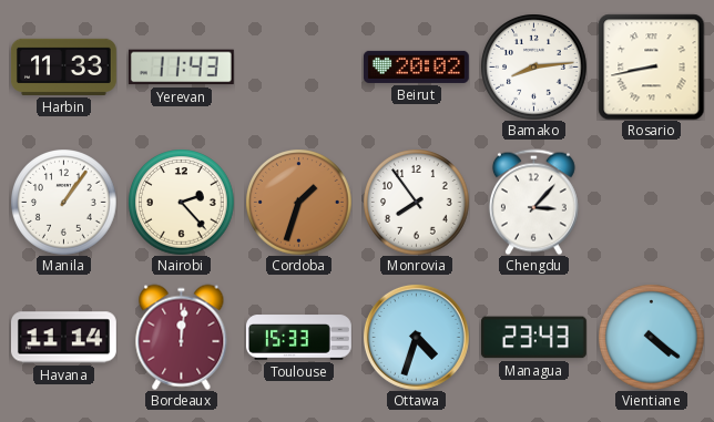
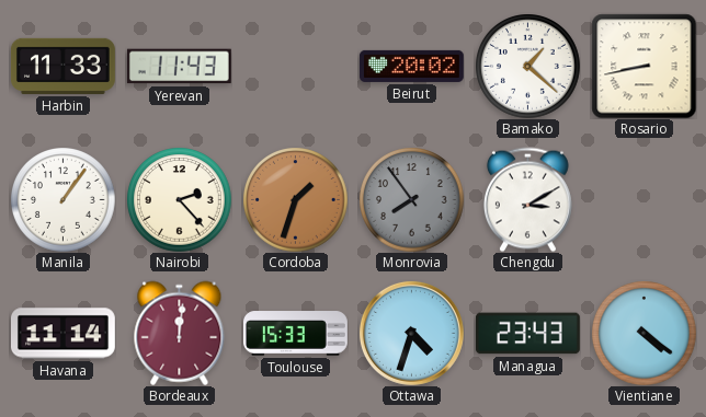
Bamako: 8:14 -> 1:22
Monrovia dial: white -> grey
Chengdu: 3:07 -> 3:10
